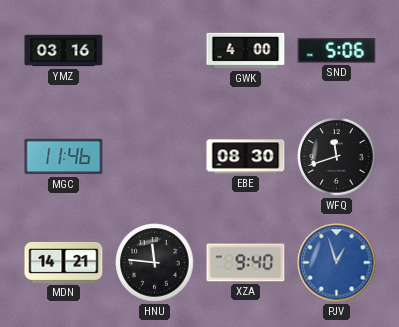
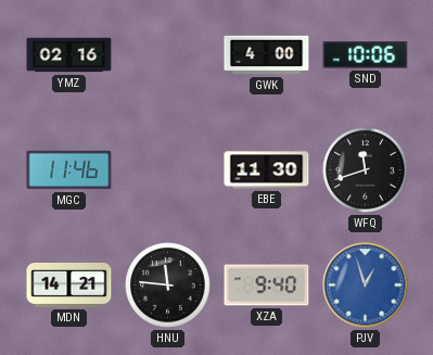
YMZ: 03:16 -> 02:16
SND: 5:06 -> 10:06
EBE: 08:30 -> 11:30
